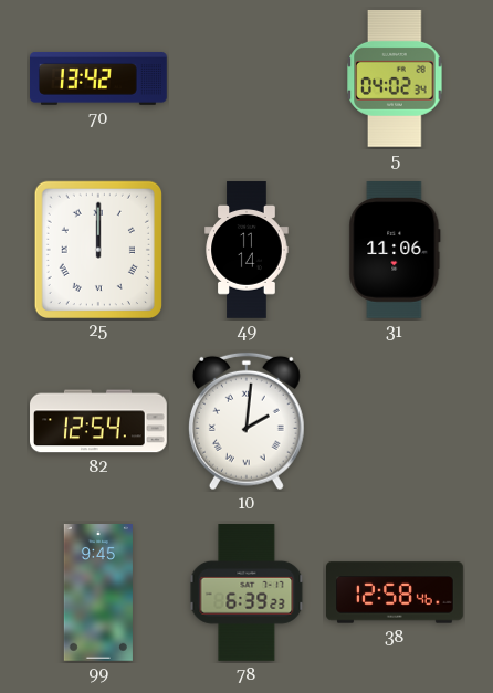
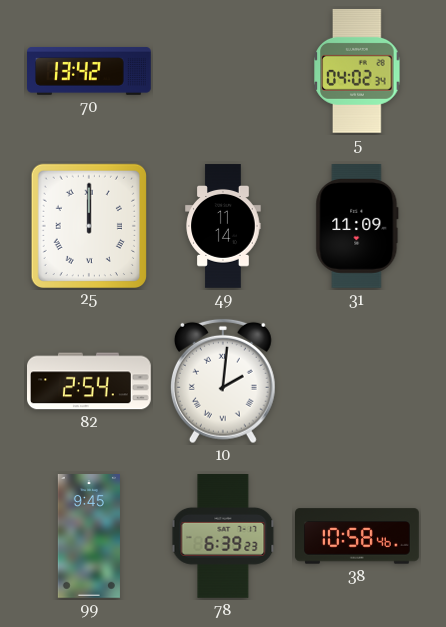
31: 11:06 -> 11:09
82: 12:54 -> 2:54
38: 12:58 -> 10:58
